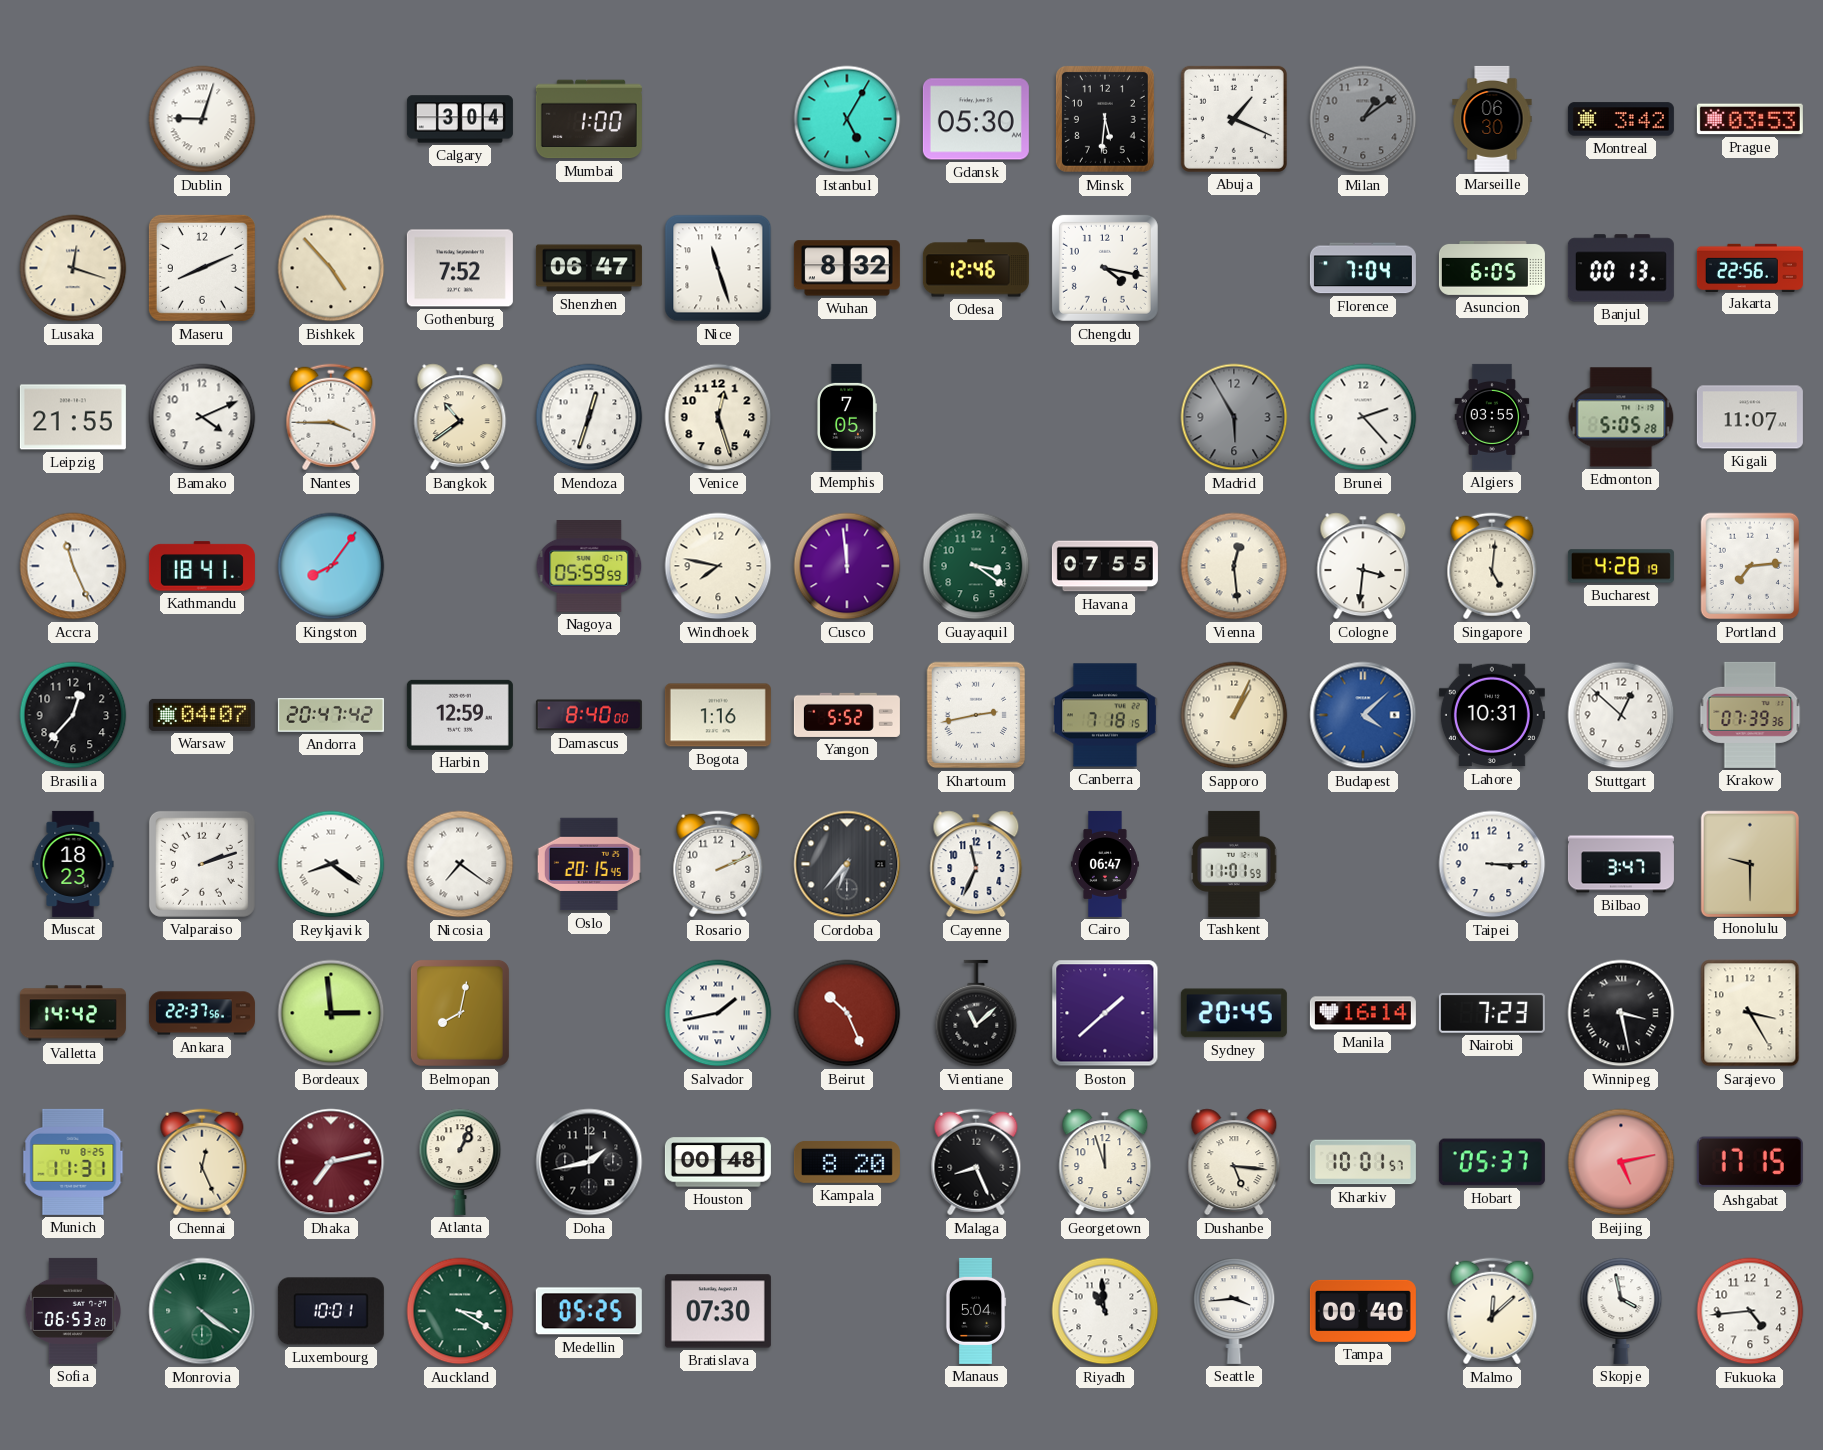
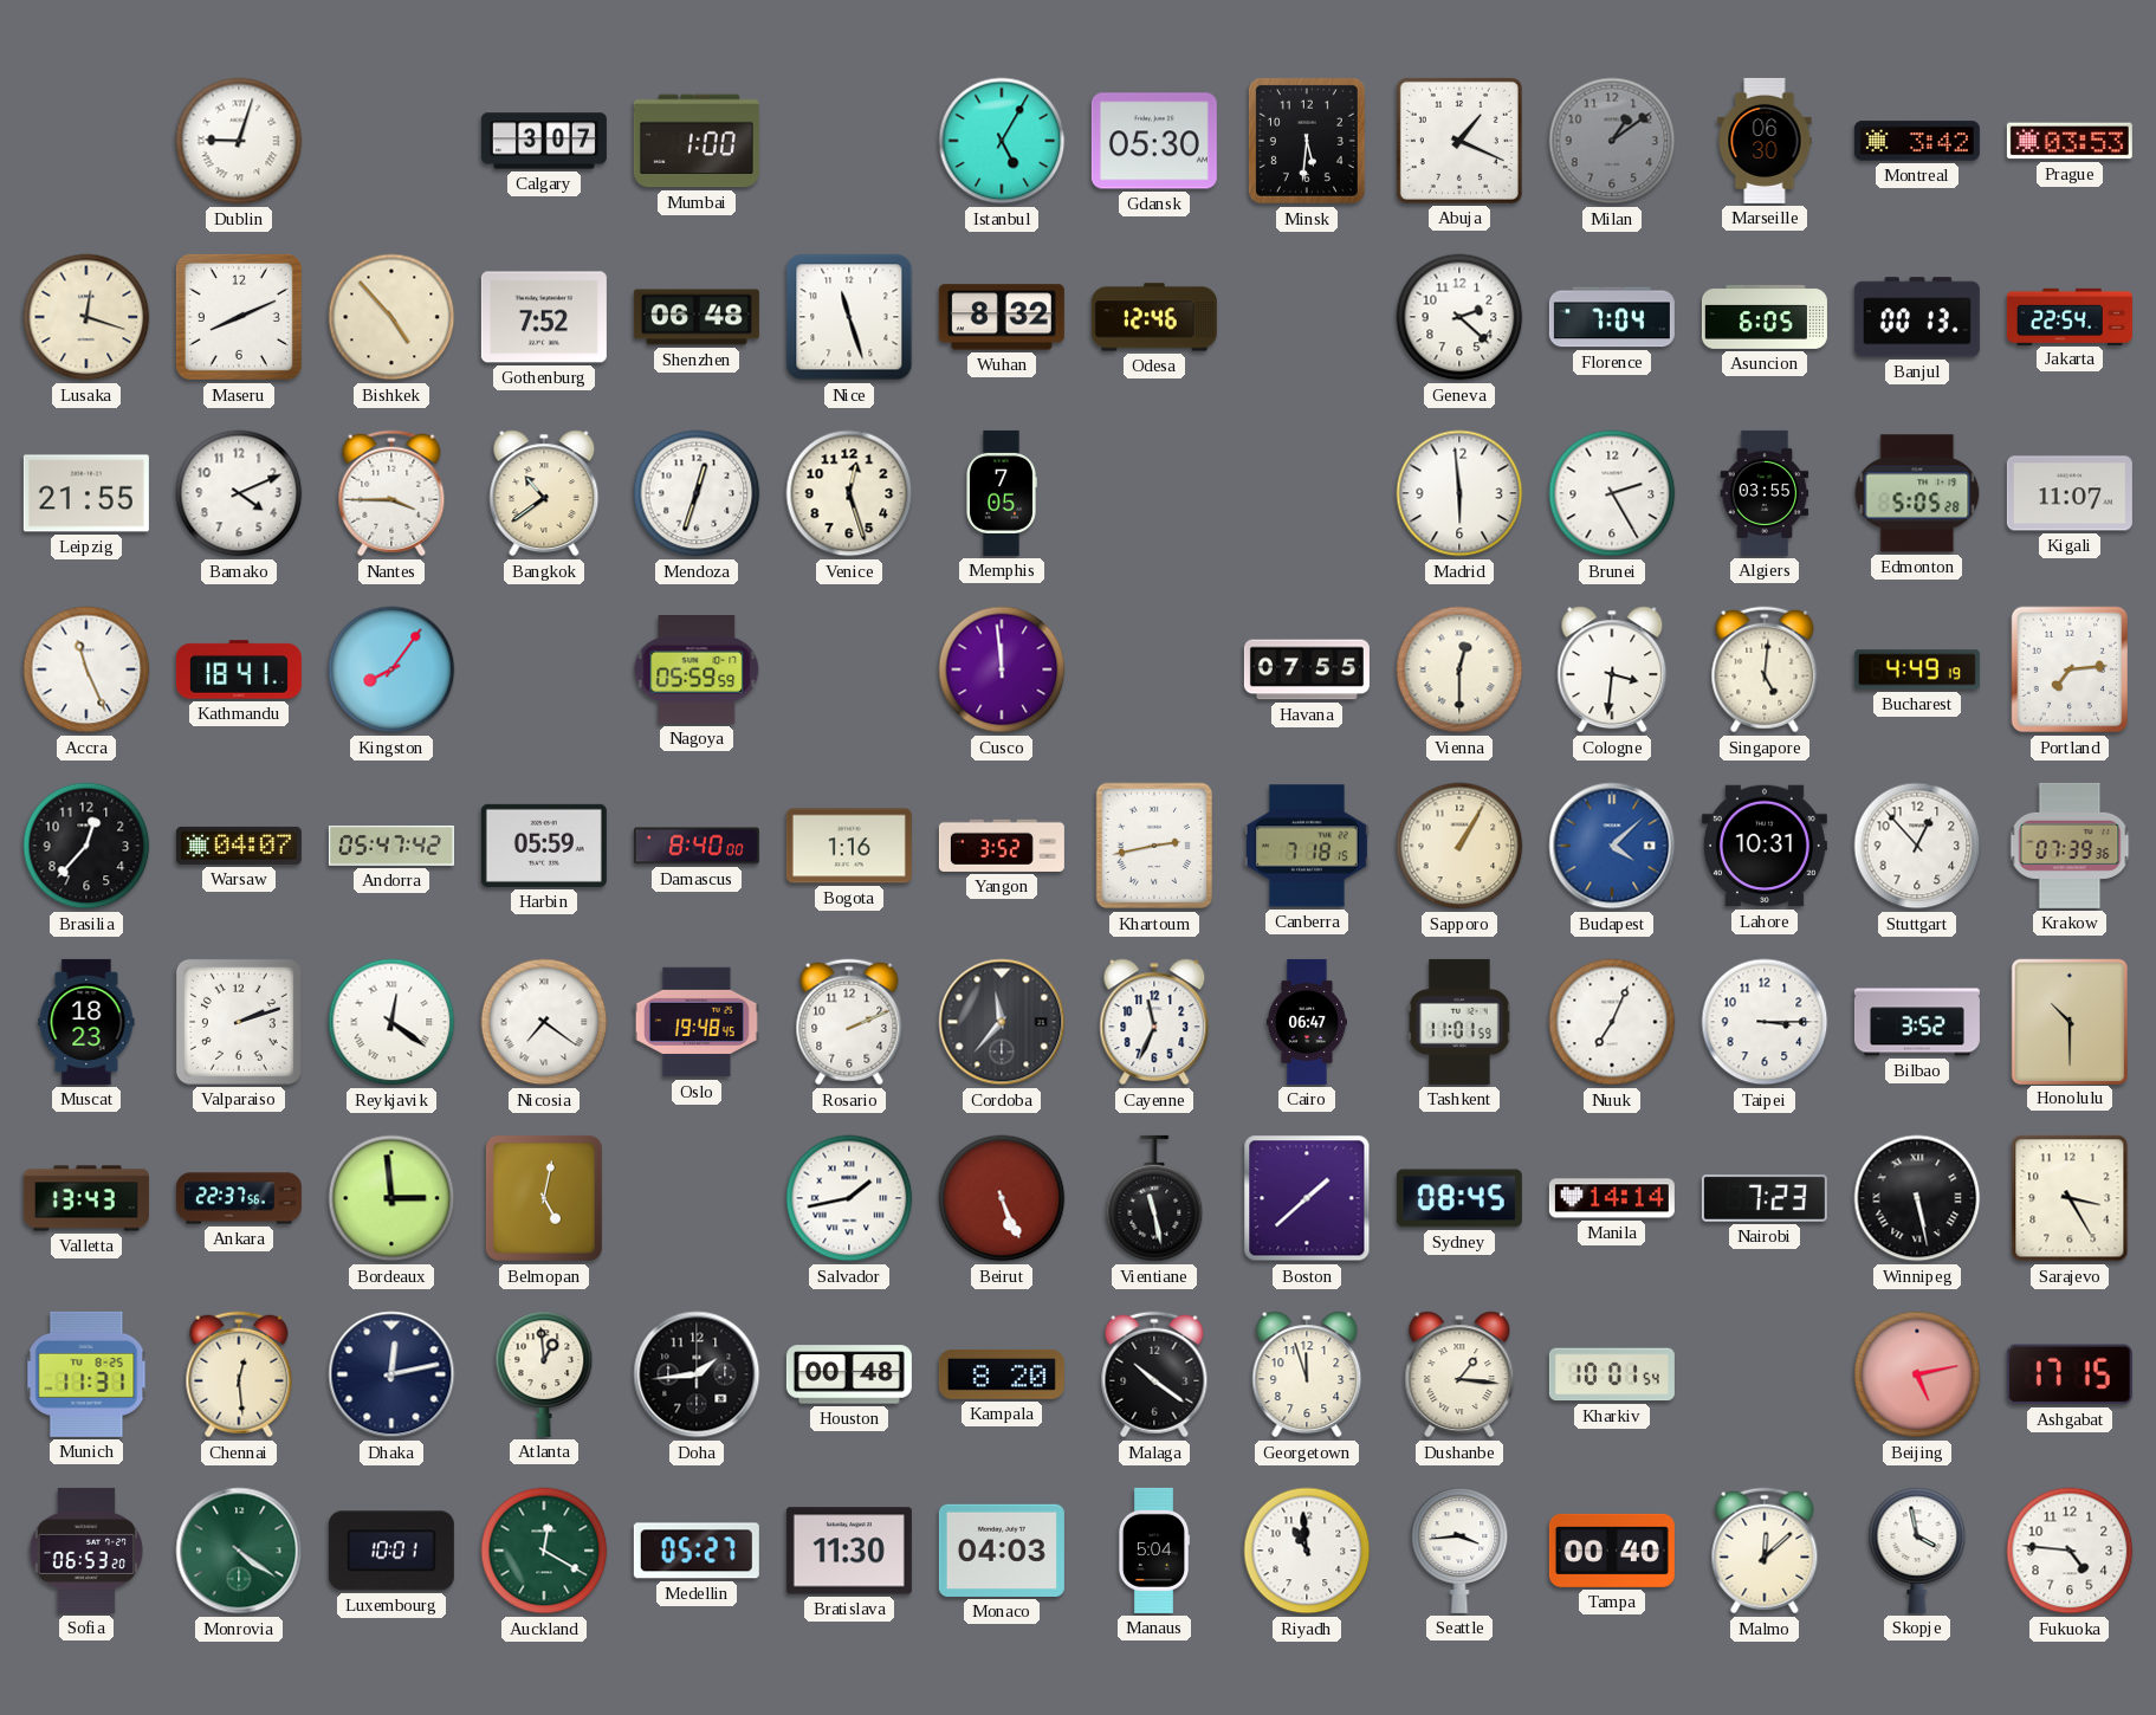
Calgary: 3:04 -> 3:07
Shenzhen: 06:47 -> 06:48
Chengdu: 4:17 -> none
Geneva: none -> 2:22
Jakarta: 22:56 -> 22:54
Madrid: 5:55 -> 5:59
Madrid dial: grey -> white
Brunei: 2:23 -> 2:25
Windhoek: 7:47 -> none
Guayaquil: 3:21 -> none
Vienna: 12:29 -> 12:30
Bucharest: 4:28 -> 4:49
Andorra: 20:47 -> 05:47
Harbin: 12:59 -> 05:59
Yangon: 5:52 -> 3:52
Sapporo: 1:04 -> 1:05
Stuttgart: 12:52 -> 12:53
Reykjavik: 8:21 -> 12:21
Oslo: 20:15 -> 19:48
Cordoba: 6:37 -> 11:37
Nuuk: none -> 7:04
Bilbao: 3:47 -> 3:52
Honolulu: 9:30 -> 10:30
Valletta: 14:42 -> 13:43
Belmopan: 8:02 -> 5:02
Beirut: 10:26 -> 5:26
Vientiane: 11:08 -> 11:28
Sydney: 20:45 -> 08:45
Manila: 16:14 -> 14:14
Winnipeg: 3:28 -> 5:28
Chennai: 12:26 -> 12:29
Dhaka: 7:13 -> 12:13
Dhaka dial: burgundy -> navy
Atlanta: 1:04 -> 12:59
Doha: 1:43 -> 1:44
Malaga: 8:26 -> 10:21
Dushanbe: 5:16 -> 1:16
Kharkiv: 10:01:57 -> 10:01:54
Hobart: 05:37 -> none
Auckland: 3:20 -> 12:20
Medellin: 05:25 -> 05:27
Bratislava: 07:30 -> 11:30
Monaco: none -> 04:03
Fukuoka: 4:44 -> 4:46
